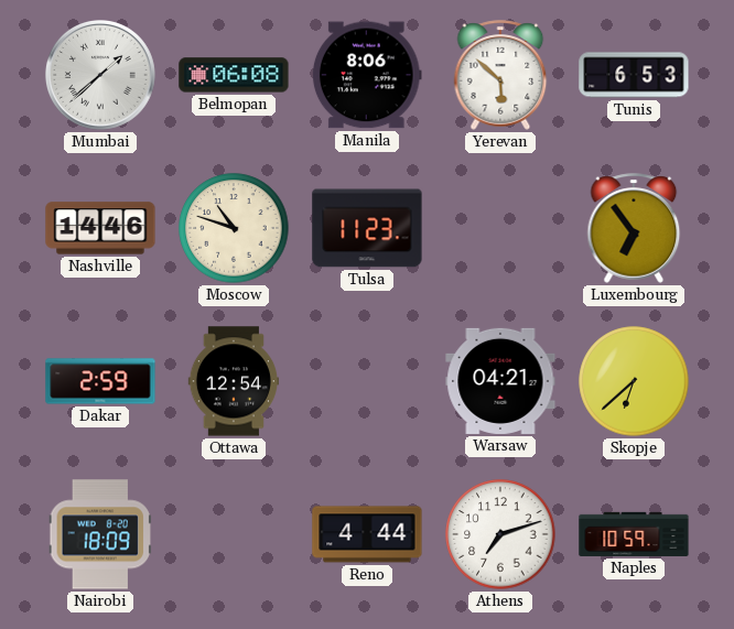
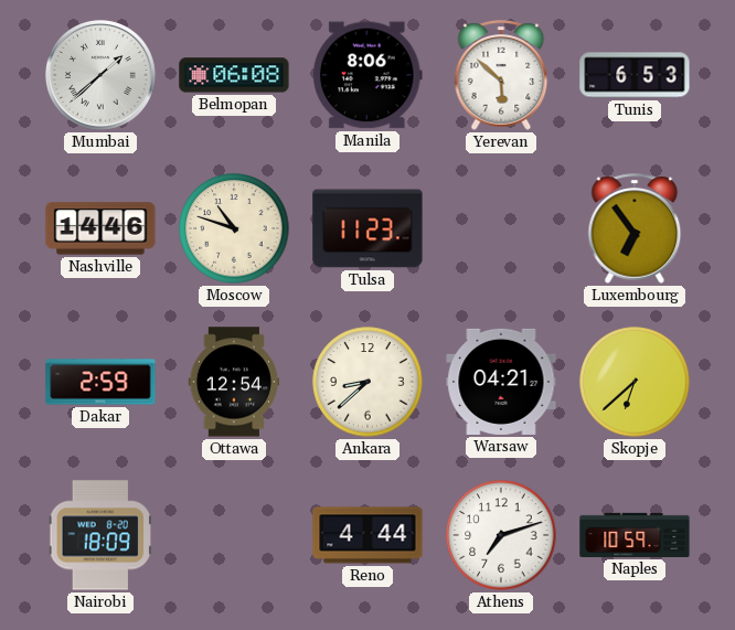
Ankara: none -> 8:38
